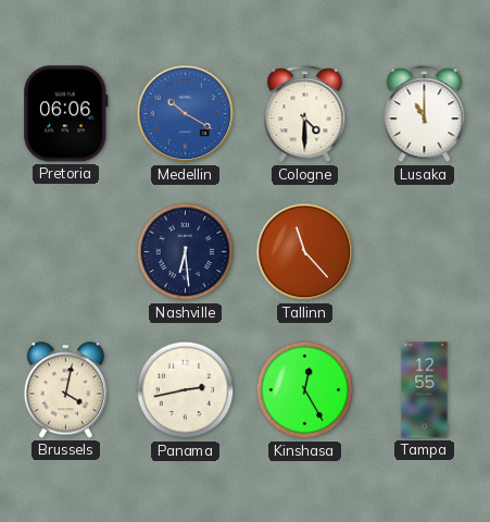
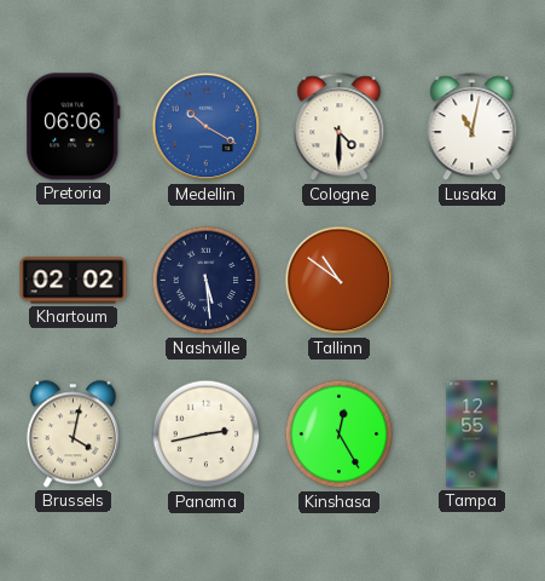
Lusaka: 11:00 -> 11:02
Khartoum: none -> 02:02
Nashville: 6:29 -> 5:29
Tallinn: 11:23 -> 10:51
